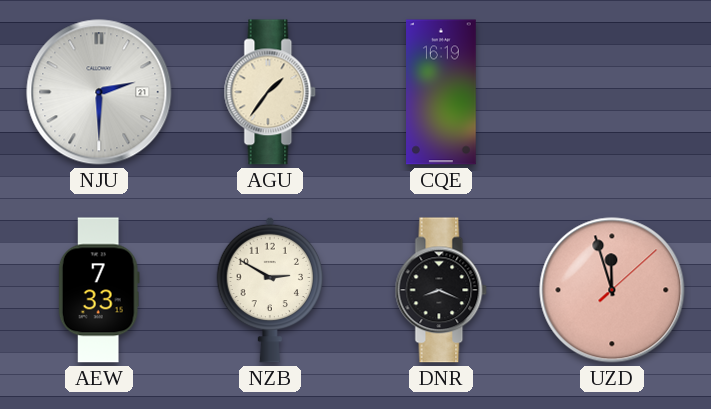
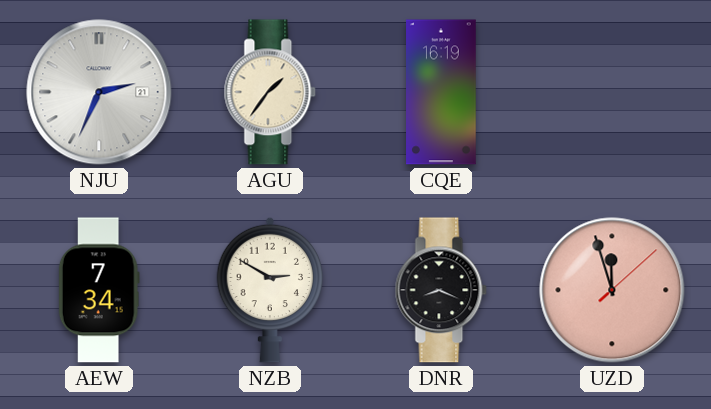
NJU: 2:30 -> 2:34
AEW: 7:33 -> 7:34
